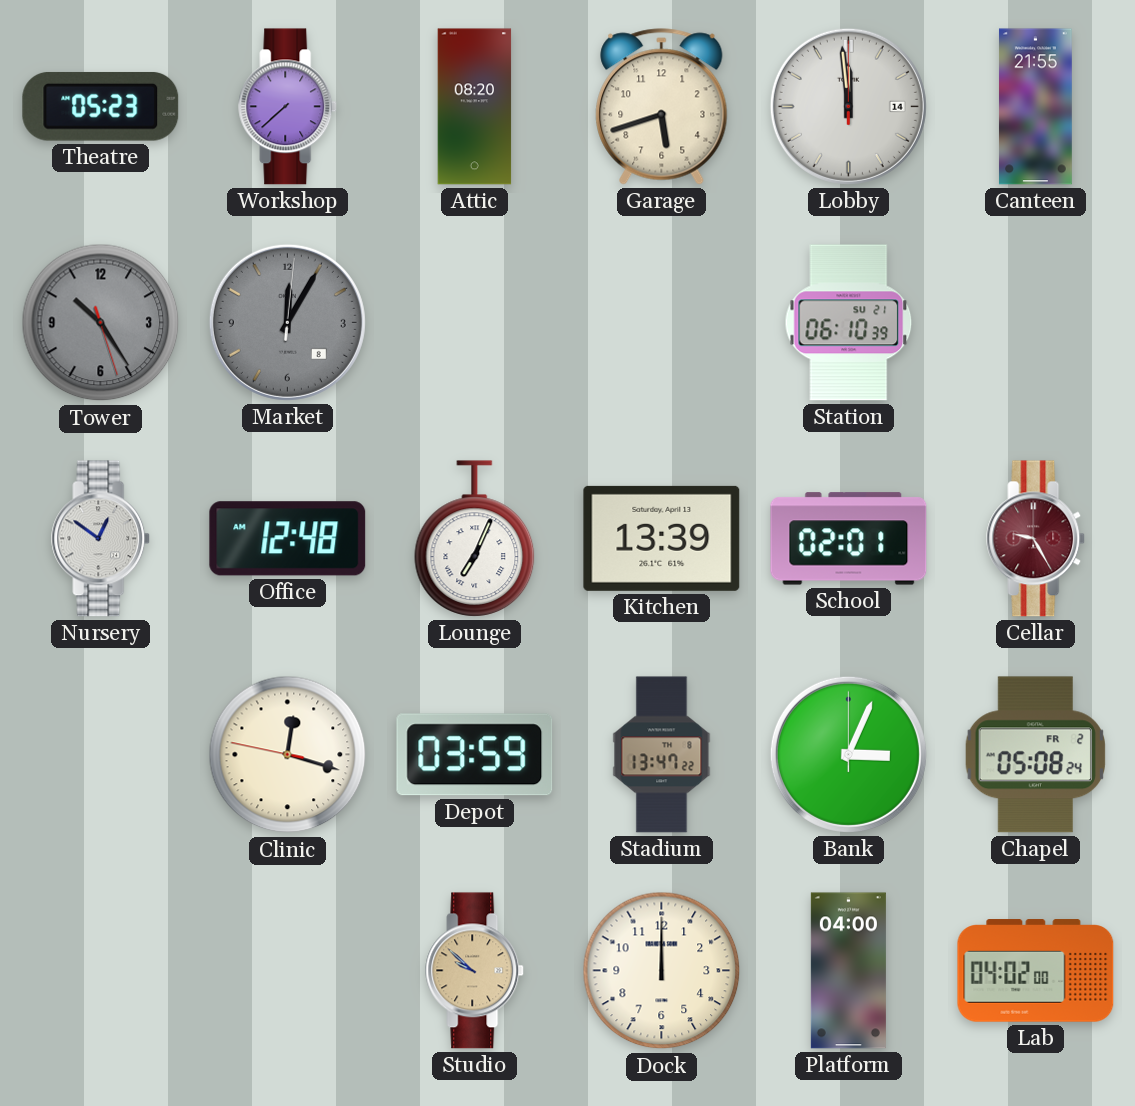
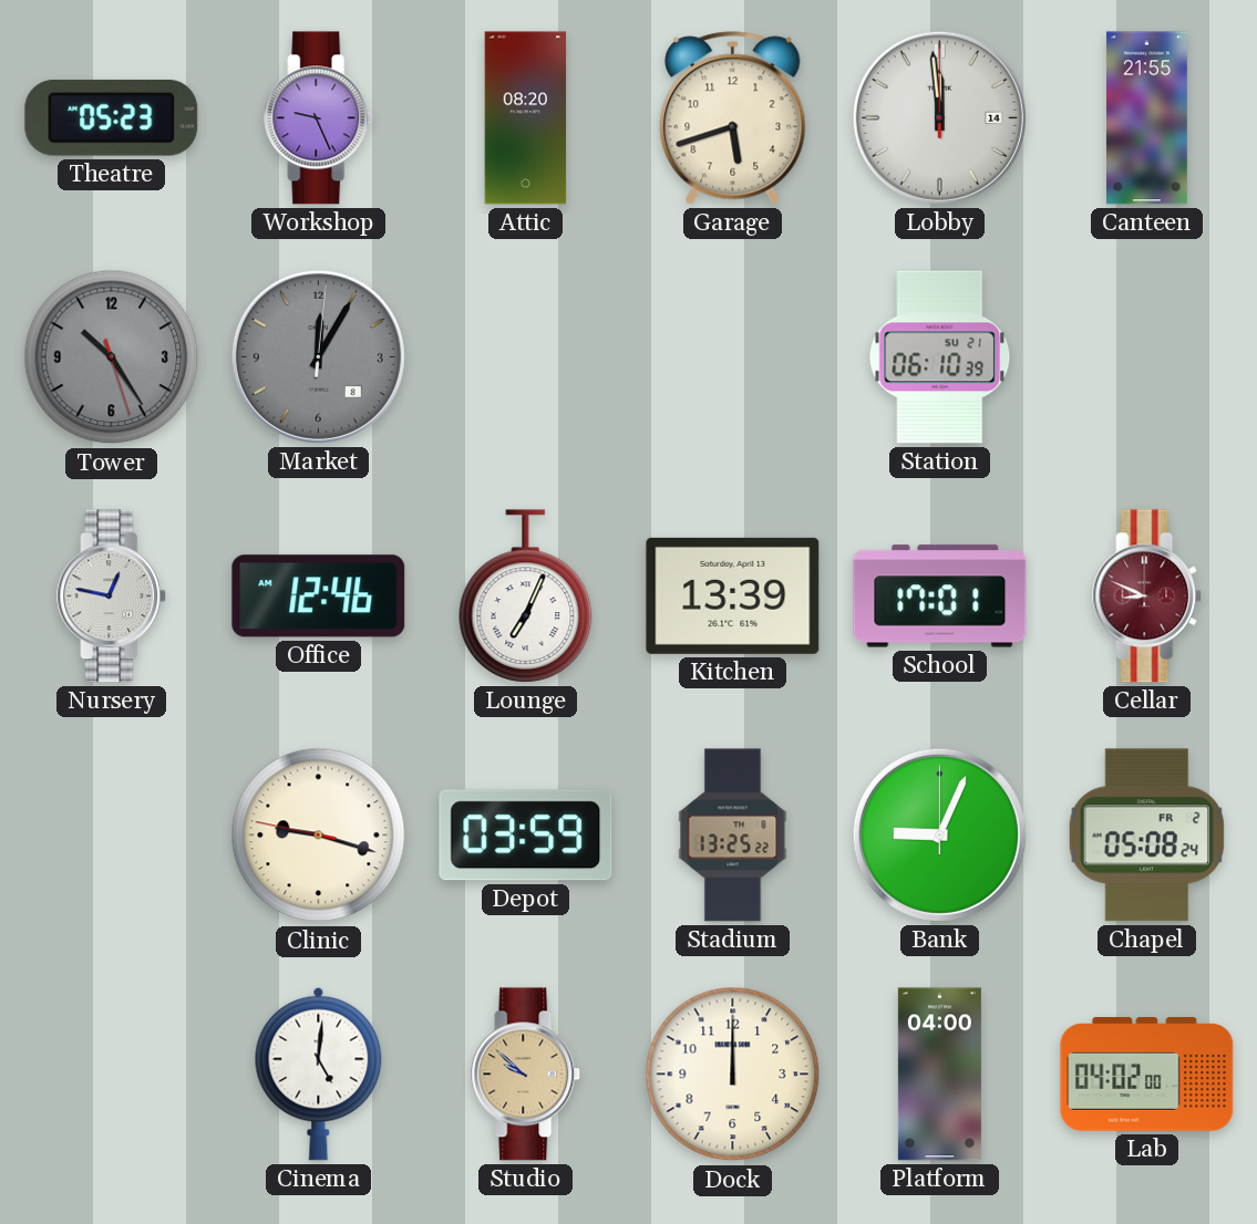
Workshop: 7:38 -> 9:26
Nursery: 12:51 -> 12:47
Office: 12:48 -> 12:46
School: 02:01 -> 17:01
Cellar: 9:25 -> 8:49
Clinic: 12:17 -> 9:17
Stadium: 13:47 -> 13:25
Bank: 3:04 -> 9:04
Cinema: none -> 5:01
